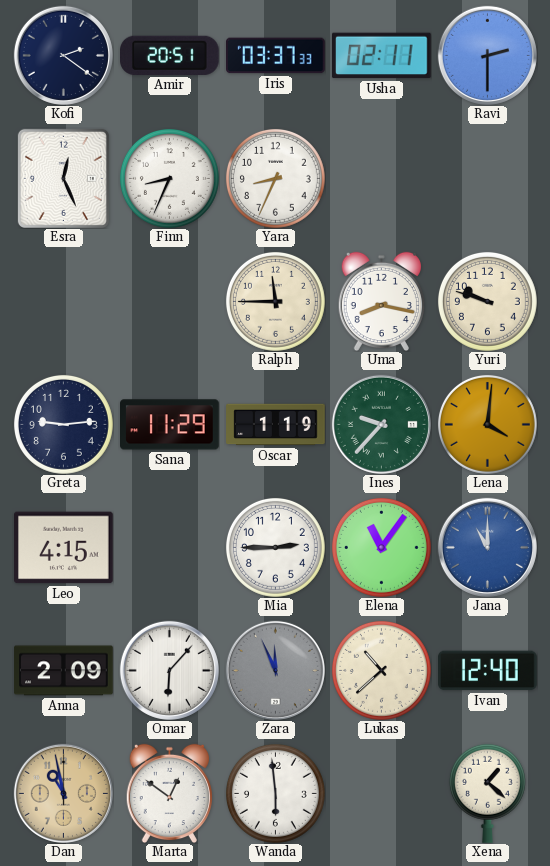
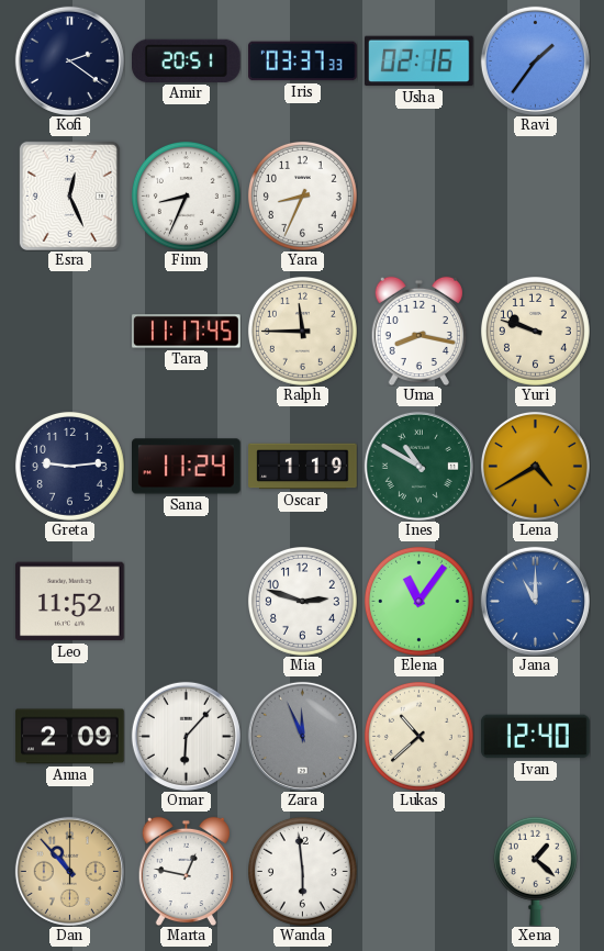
Usha: 02:11 -> 02:16
Ravi: 2:30 -> 1:36
Tara: none -> 11:17
Sana: 11:29 -> 11:24
Ines: 9:37 -> 10:50
Lena: 4:01 -> 4:40
Leo: 4:15 -> 11:52
Mia: 2:45 -> 2:48
Dan: 10:58 -> 10:53
Marta: 12:51 -> 12:47
